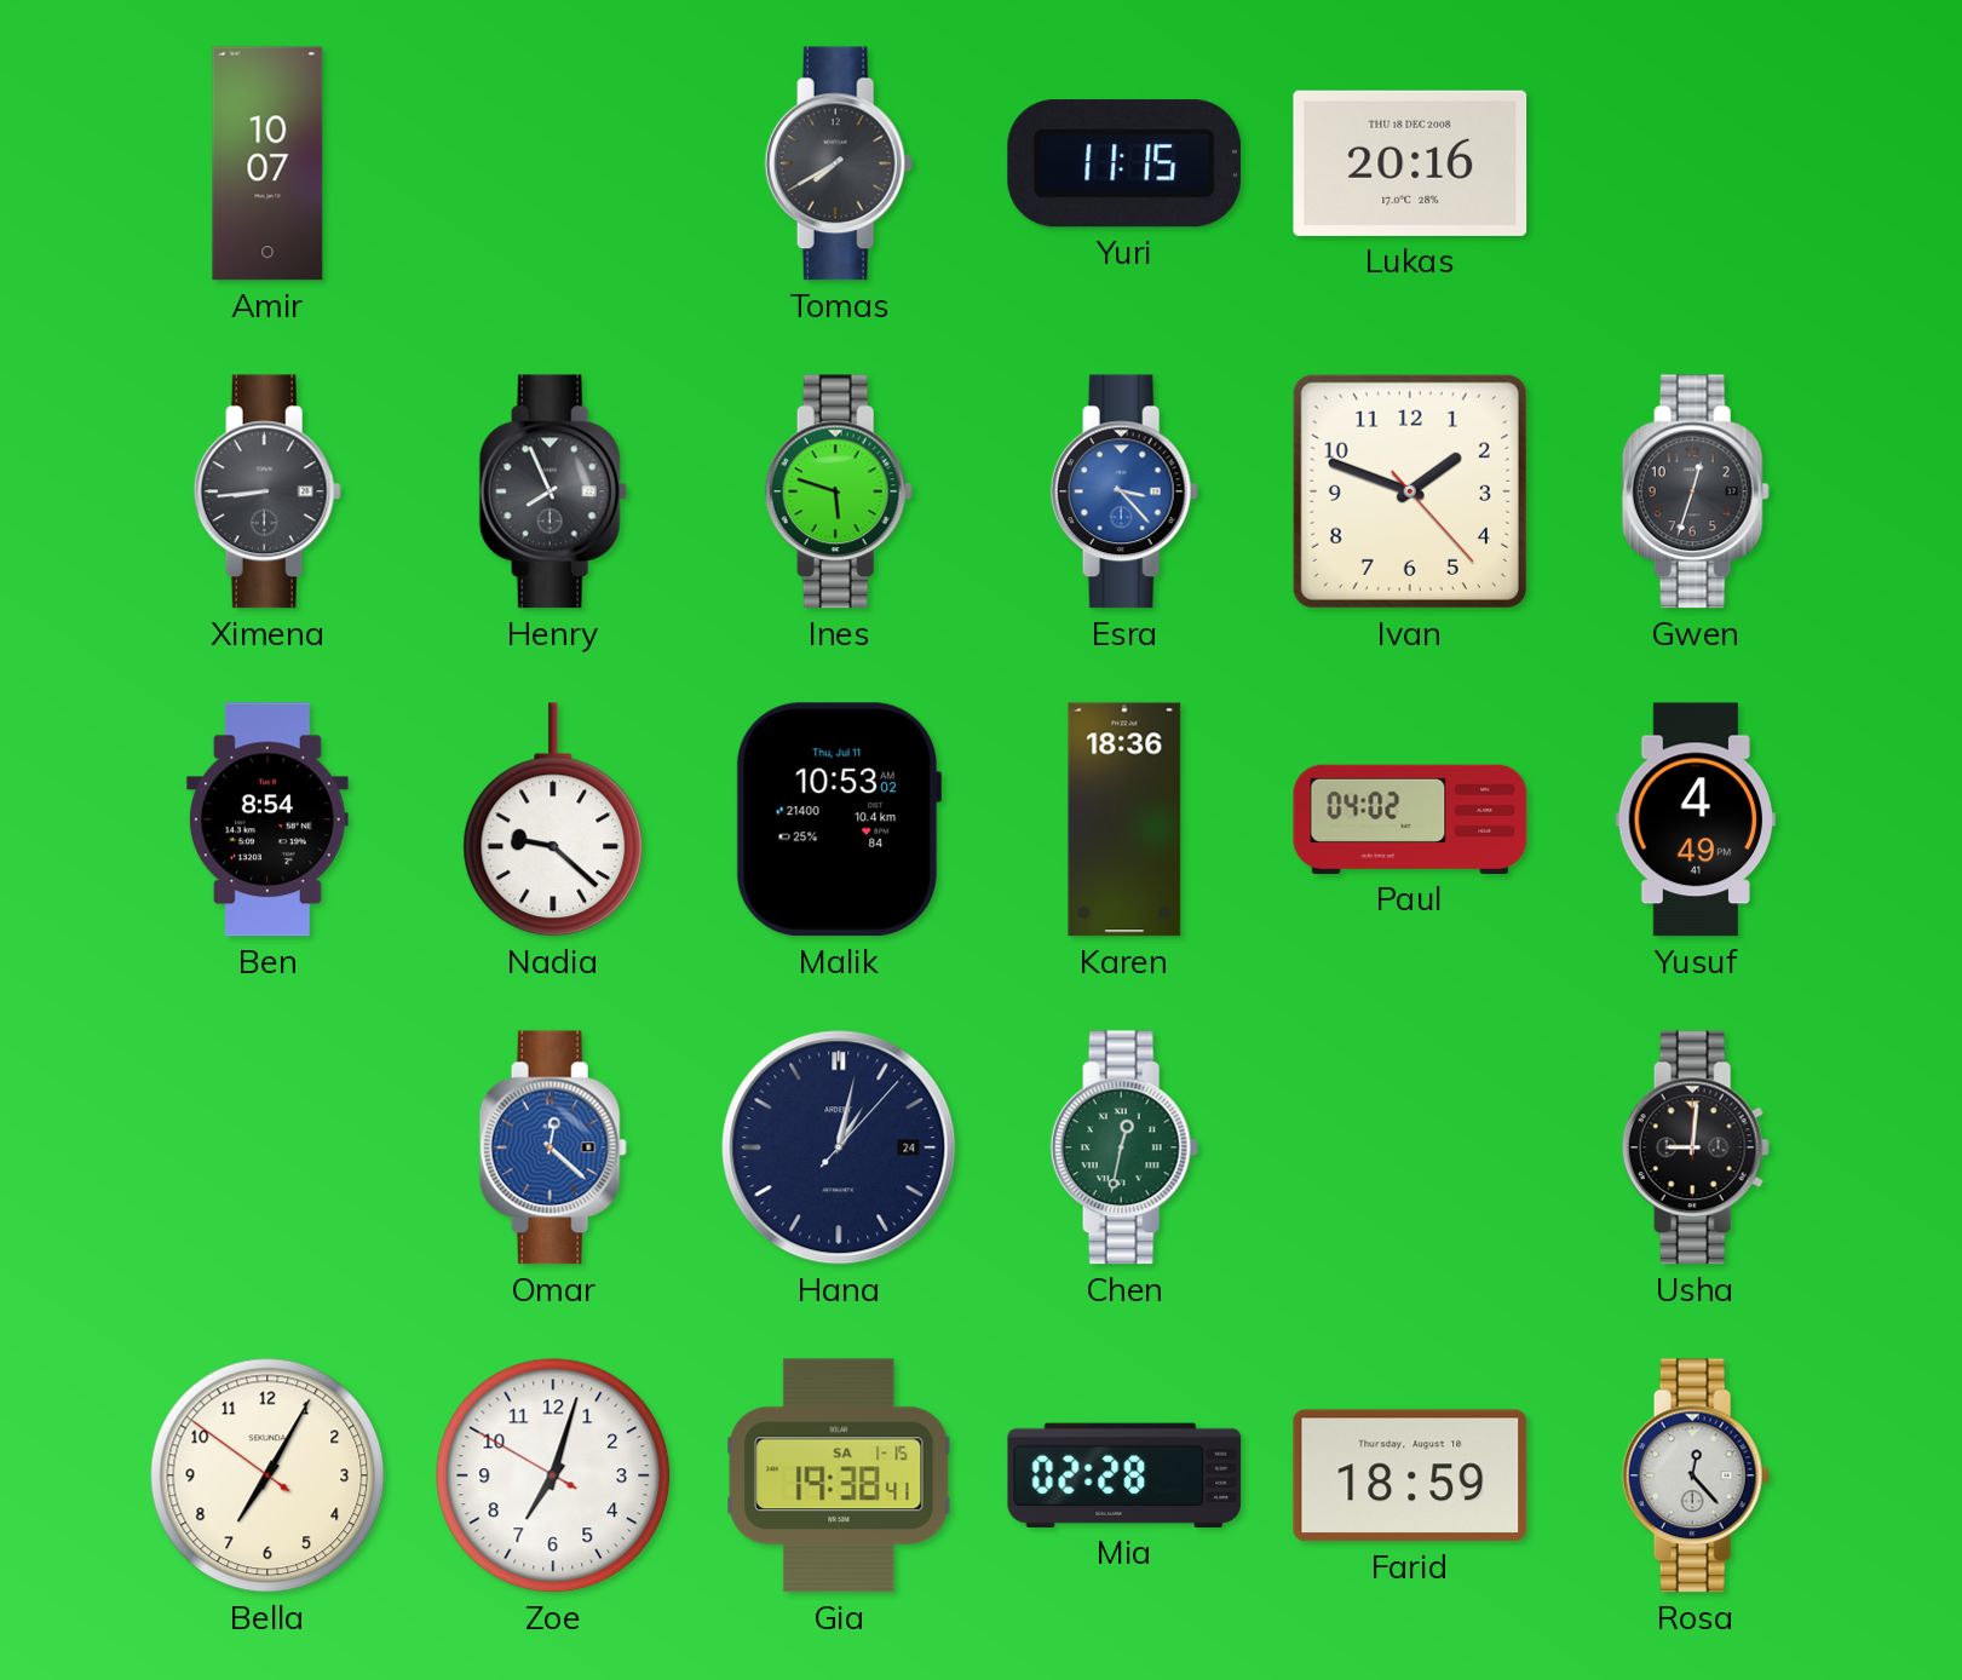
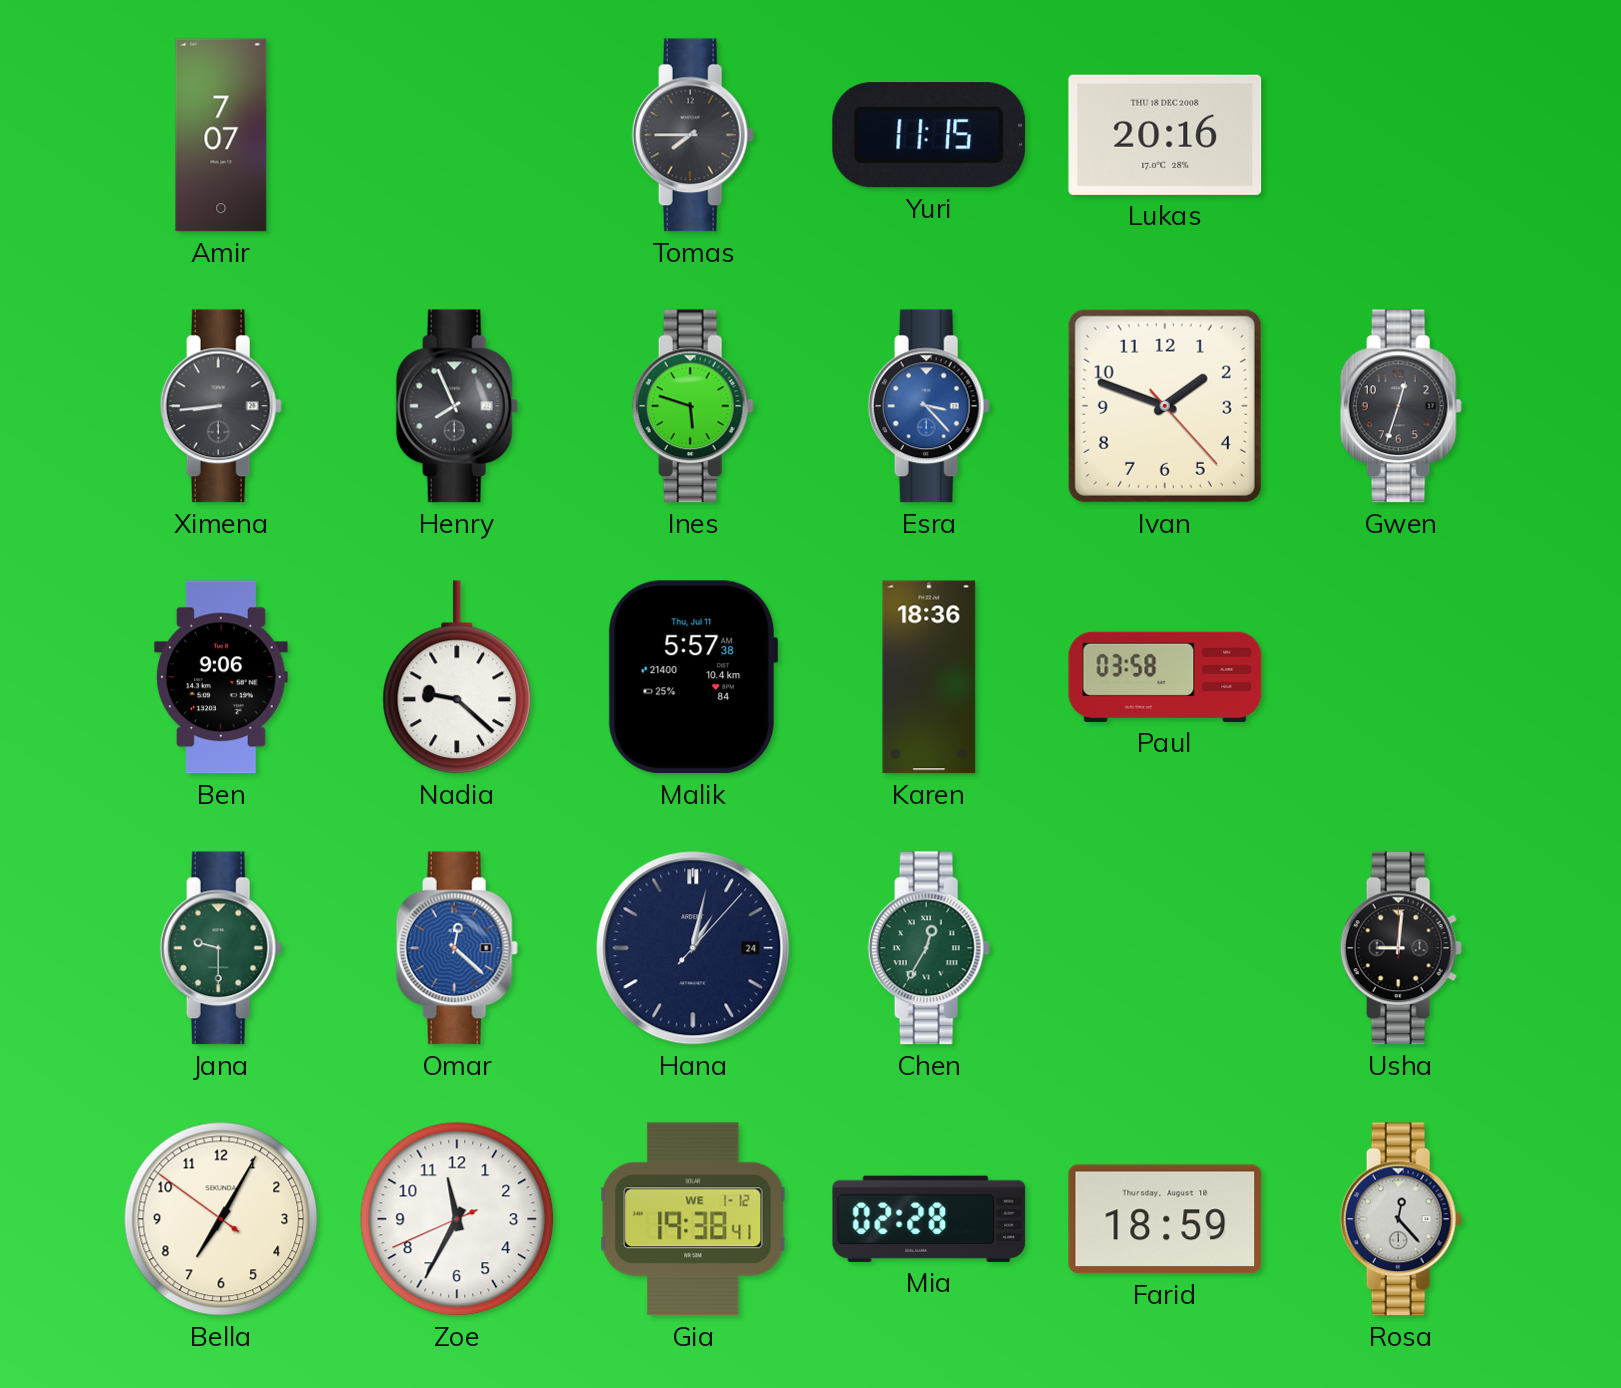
Amir: 10:07 -> 7:07
Tomas: 7:40 -> 7:45
Ben: 8:54 -> 9:06
Malik: 10:53 -> 5:57
Paul: 04:02 -> 03:58
Yusuf: 4:49 -> none
Jana: none -> 9:30
Chen: 12:32 -> 12:35
Zoe: 7:02 -> 11:34
Gia date: SA 1-15 -> WE 1-12
